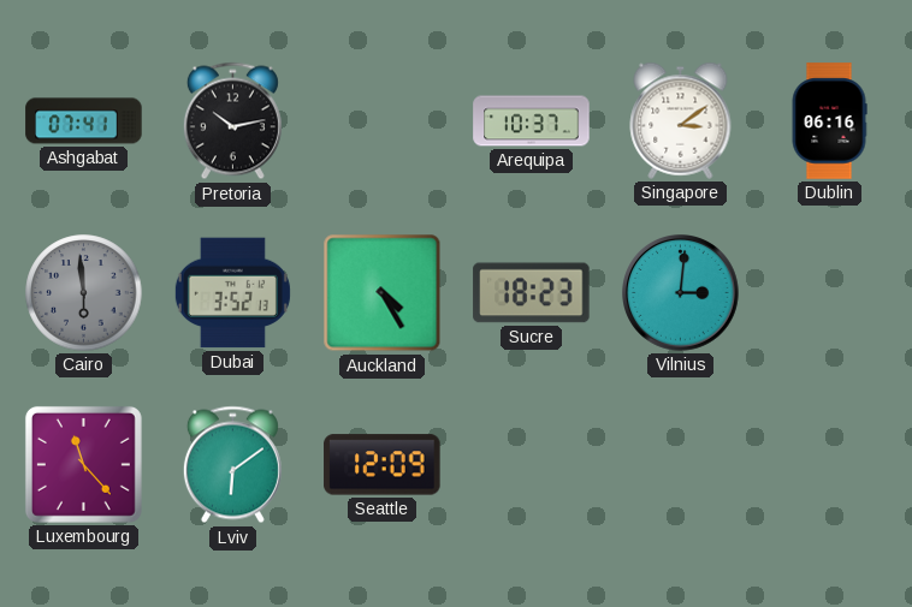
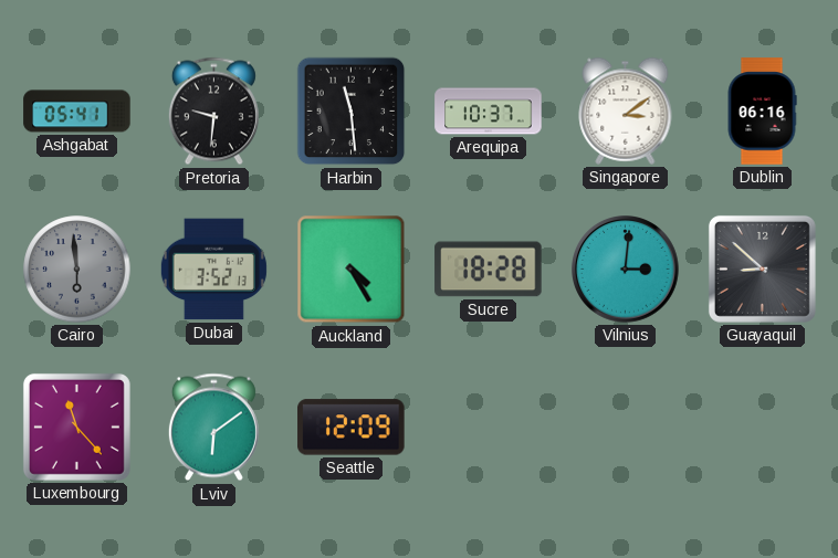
Ashgabat: 07:41 -> 05:41
Pretoria: 10:13 -> 9:31
Harbin: none -> 11:29
Sucre: 18:23 -> 18:28
Guayaquil: none -> 8:52
